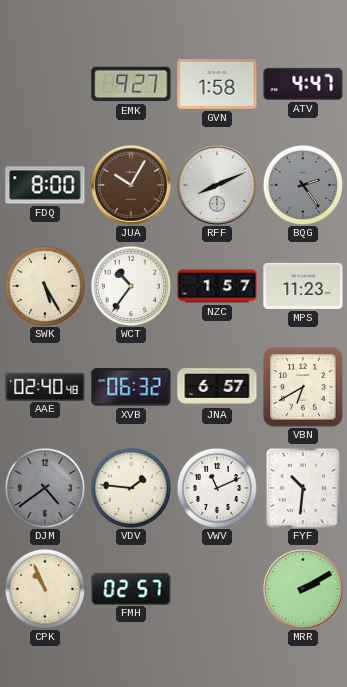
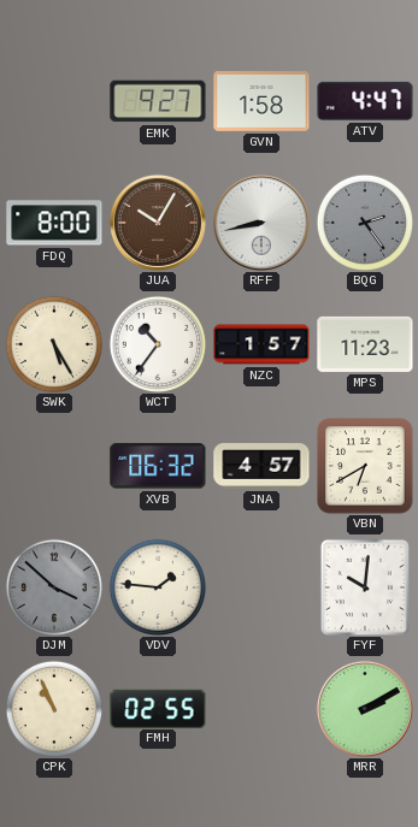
RFF: 8:11 -> 8:43
AAE: 02:40 -> none
JNA: 6:57 -> 4:57
DJM: 4:39 -> 3:52
VWV: 11:11 -> none
FYF: 10:31 -> 10:01
FMH: 02:57 -> 02:55
